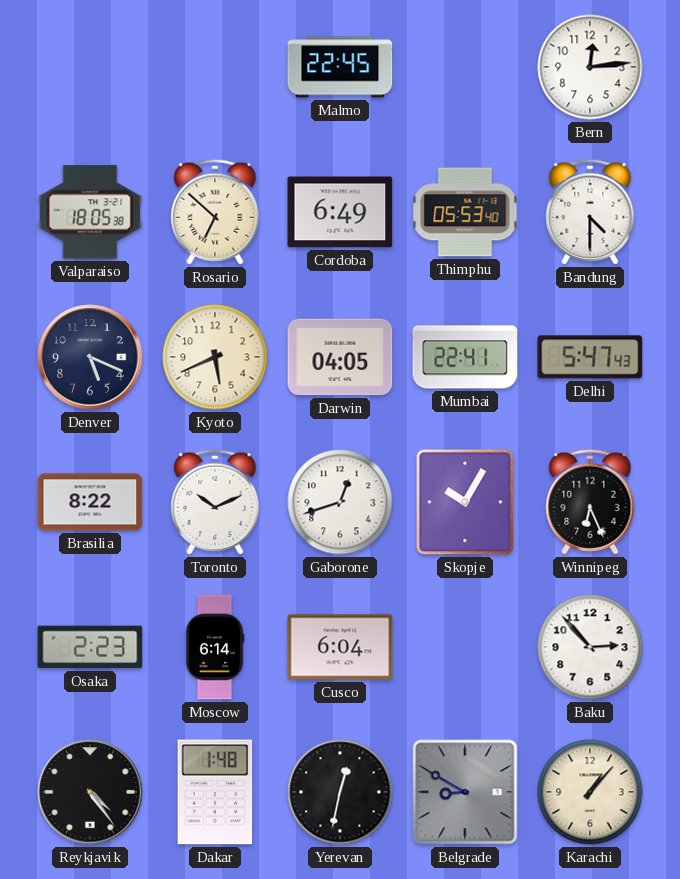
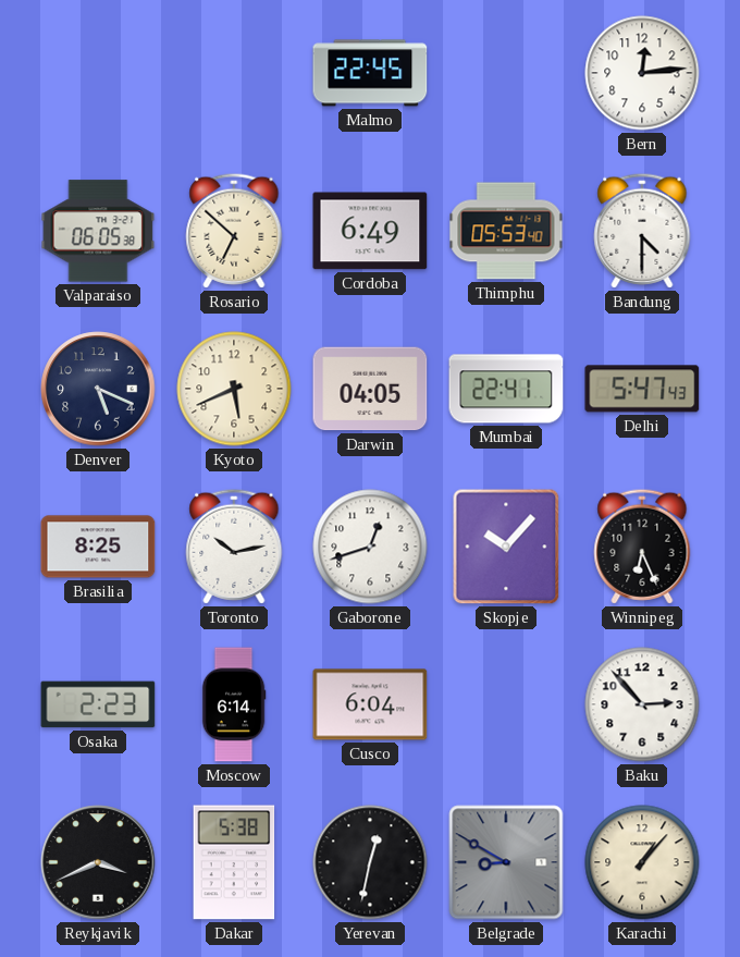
Valparaiso: 18:05 -> 06:05
Brasilia: 8:22 -> 8:25
Toronto: 10:11 -> 10:13
Skopje: 10:05 -> 10:07
Reykjavik: 4:24 -> 3:41
Dakar: 1:48 -> 5:38
